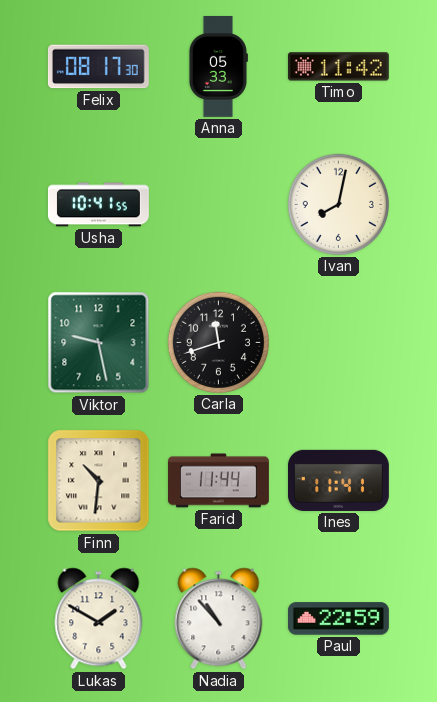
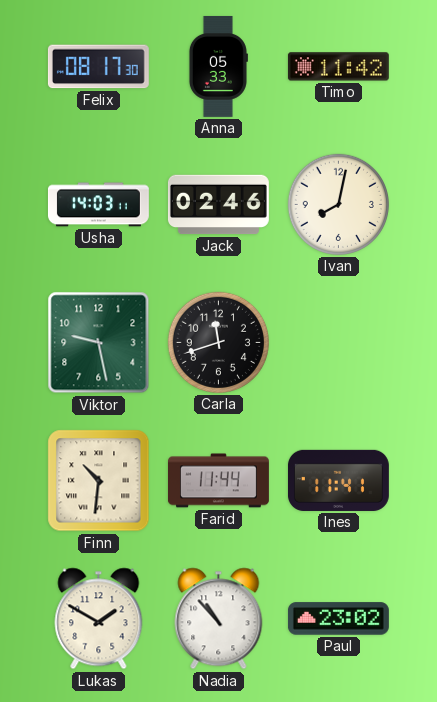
Usha: 10:41 -> 14:03
Jack: none -> 02:46
Paul: 22:59 -> 23:02
